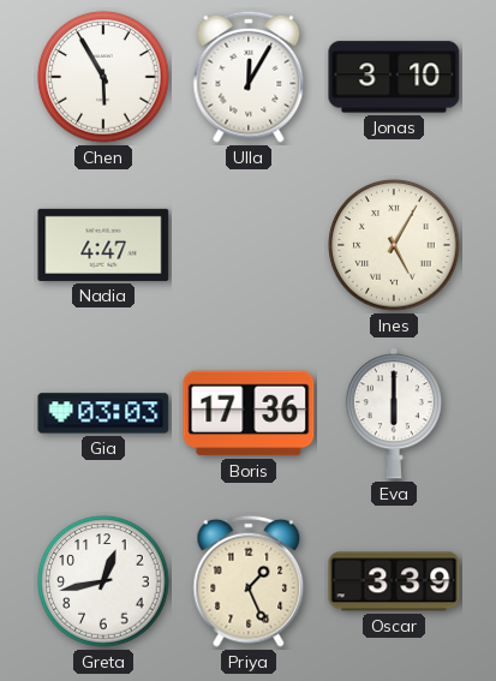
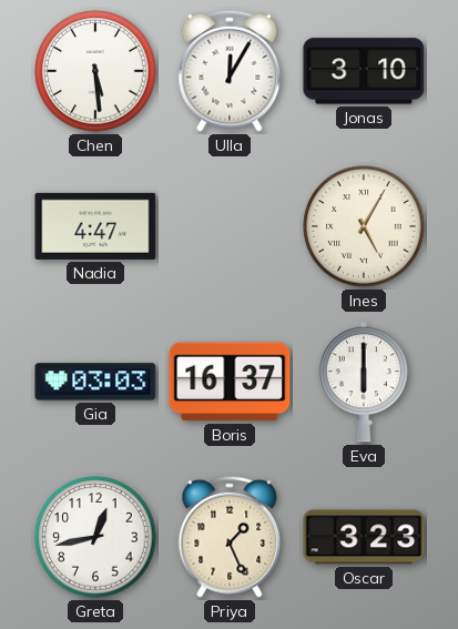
Chen: 5:55 -> 5:29
Boris: 17:36 -> 16:37
Oscar: 3:39 -> 3:23
